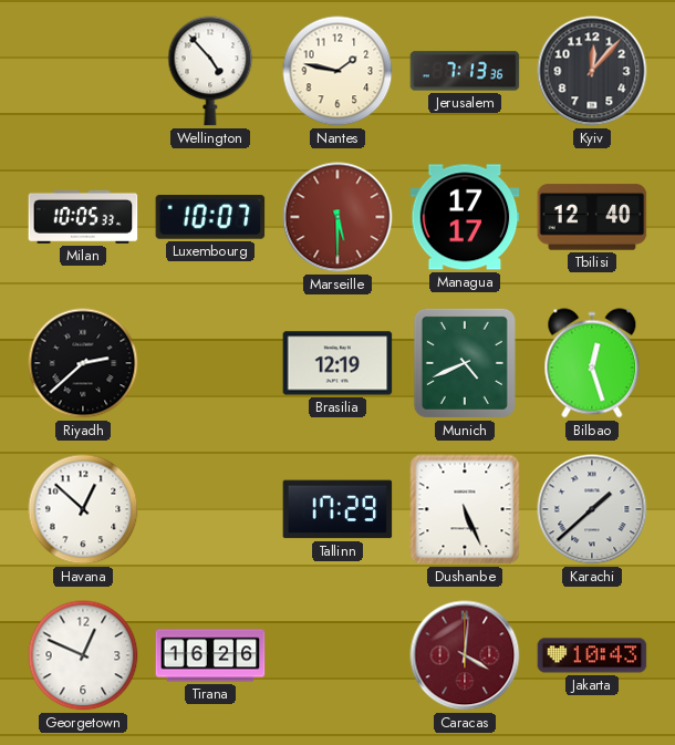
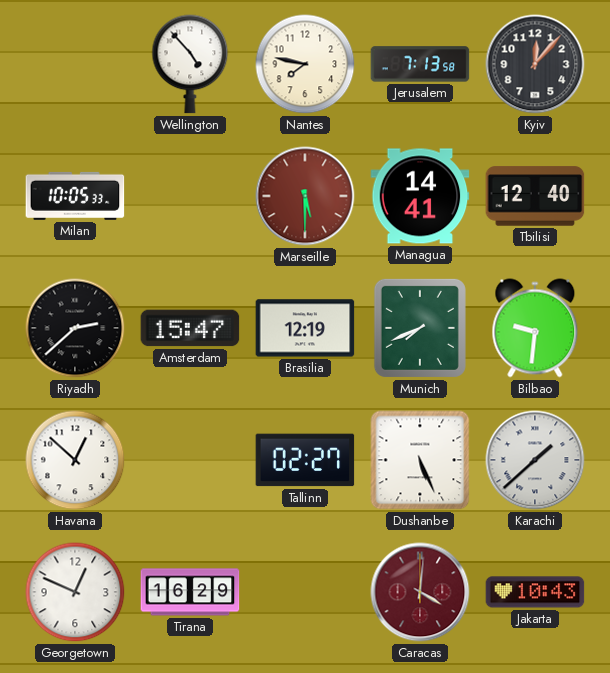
Nantes: 1:47 -> 7:47
Jerusalem: 7:13:36 -> 7:13:58
Luxembourg: 10:07 -> none
Managua: 17:17 -> 14:41
Amsterdam: none -> 15:47
Munich: 4:41 -> 7:41
Bilbao: 12:27 -> 9:31
Tallinn: 17:29 -> 02:27
Tirana: 16:26 -> 16:29
